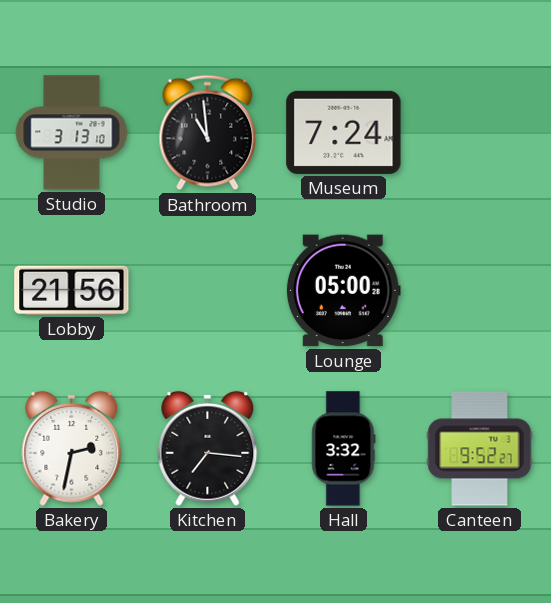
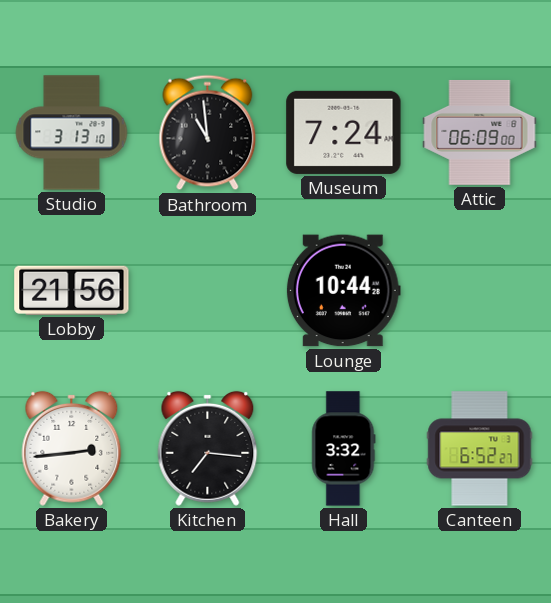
Attic: none -> 06:09
Lounge: 05:00 -> 10:44
Bakery: 2:32 -> 2:44
Canteen: 9:52 -> 6:52
